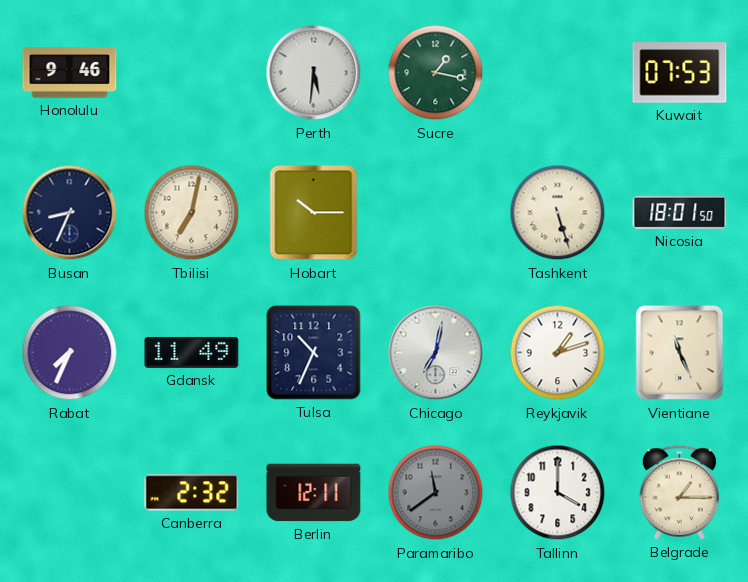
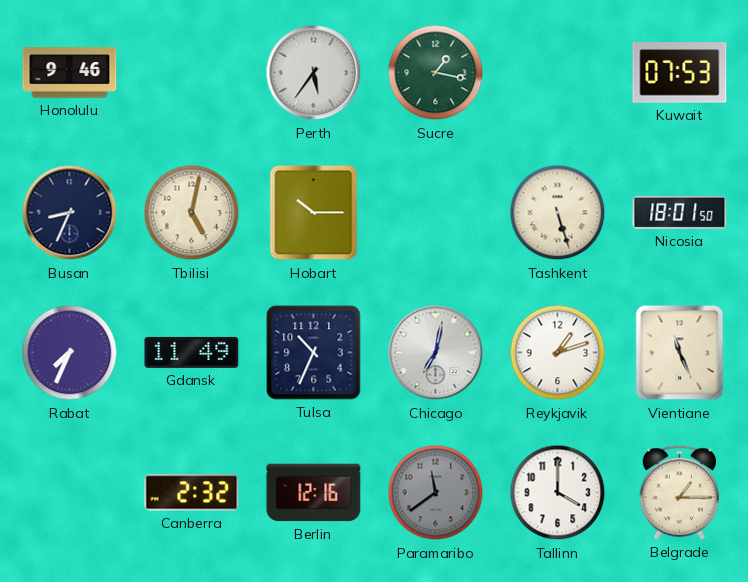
Perth: 5:31 -> 5:36
Tbilisi: 7:02 -> 5:02
Berlin: 12:11 -> 12:16
